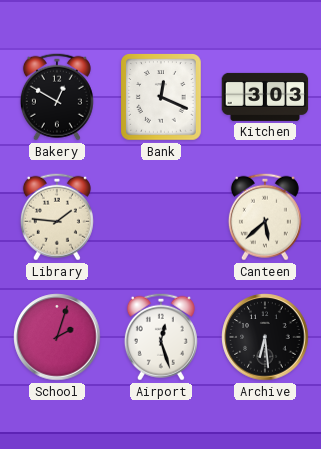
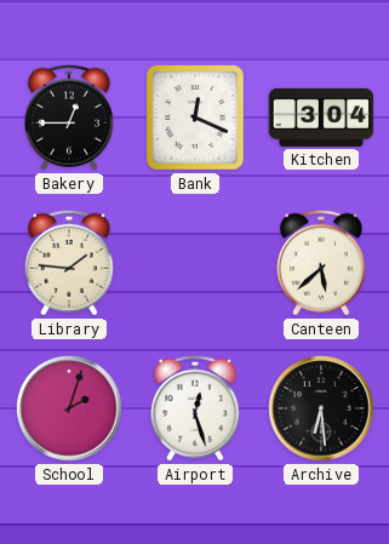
Bakery: 12:50 -> 12:45
Kitchen: 3:03 -> 3:04
